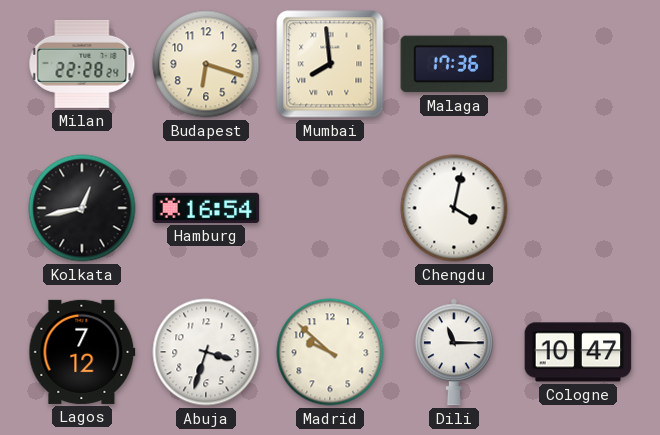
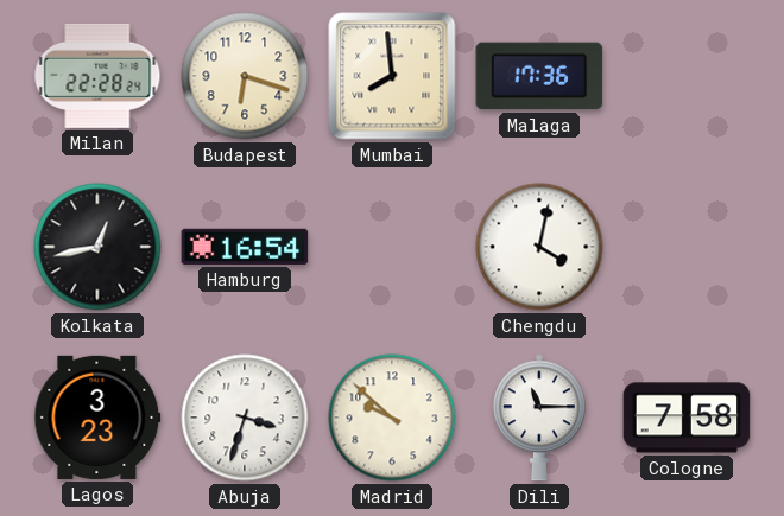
Lagos: 7:12 -> 3:23
Cologne: 10:47 -> 7:58
